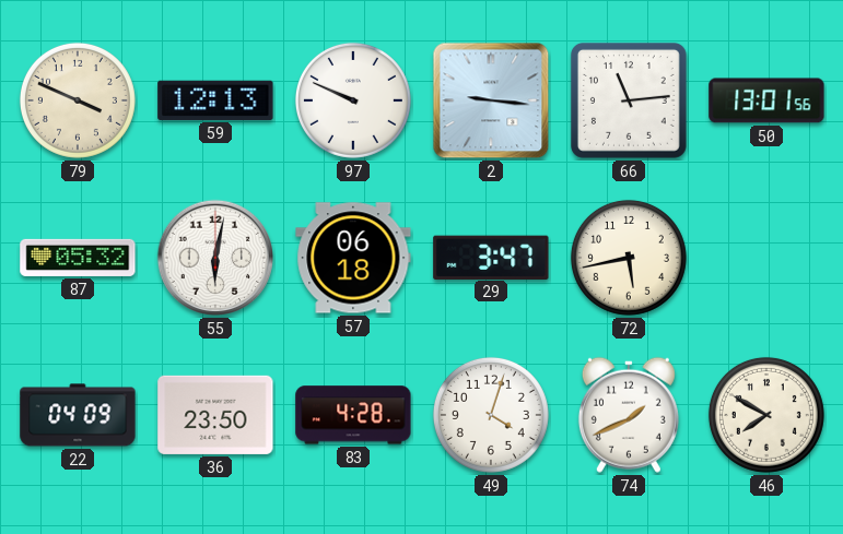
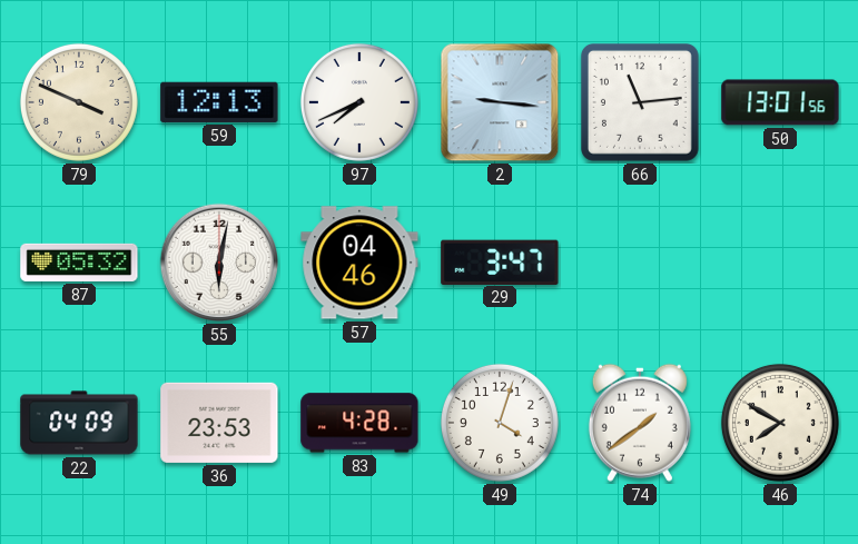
97: 9:49 -> 7:41
57: 06:18 -> 04:46
72: 5:43 -> none
36: 23:50 -> 23:53
74: 1:41 -> 1:39
